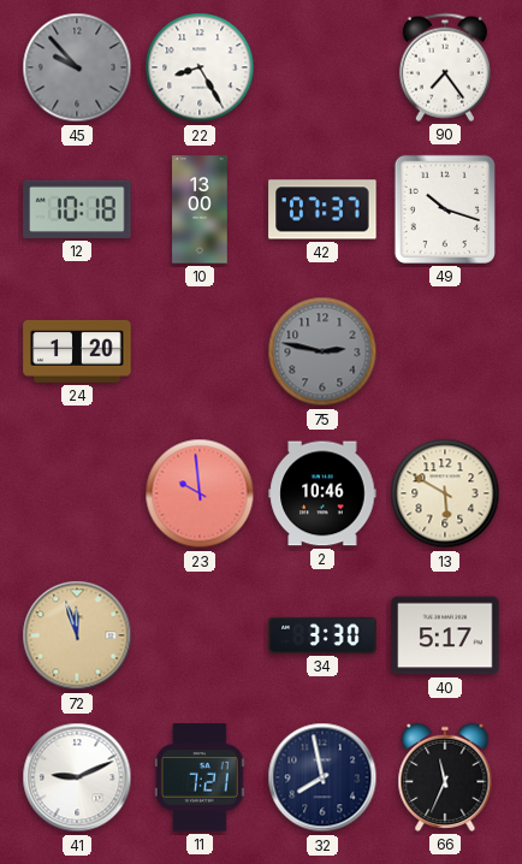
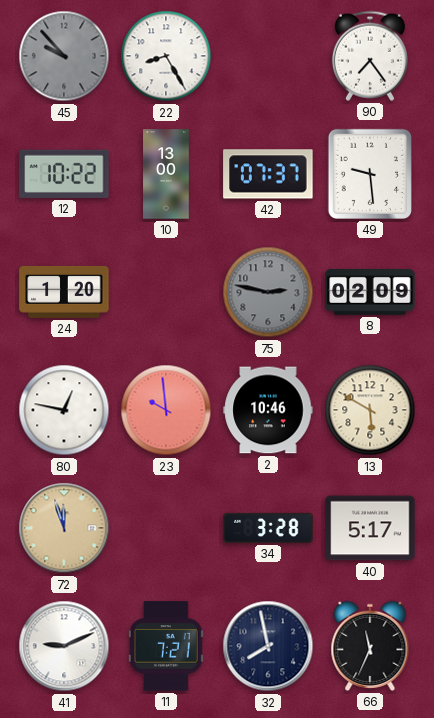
12: 10:18 -> 10:22
49: 10:18 -> 9:29
8: none -> 02:09
80: none -> 12:47
34: 3:30 -> 3:28
